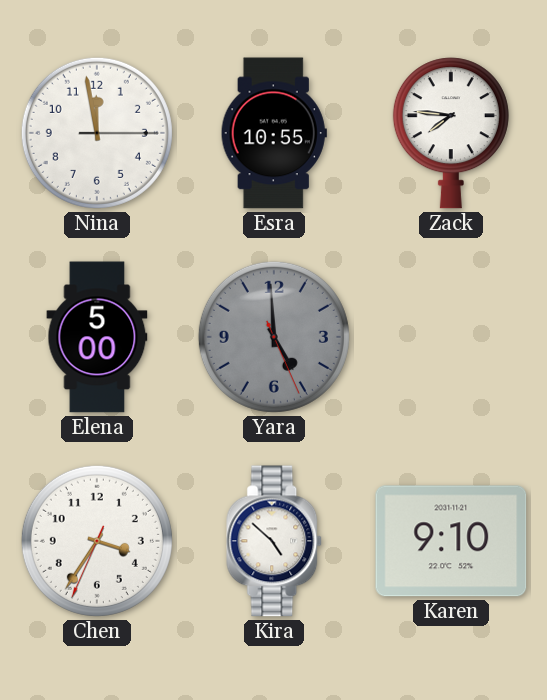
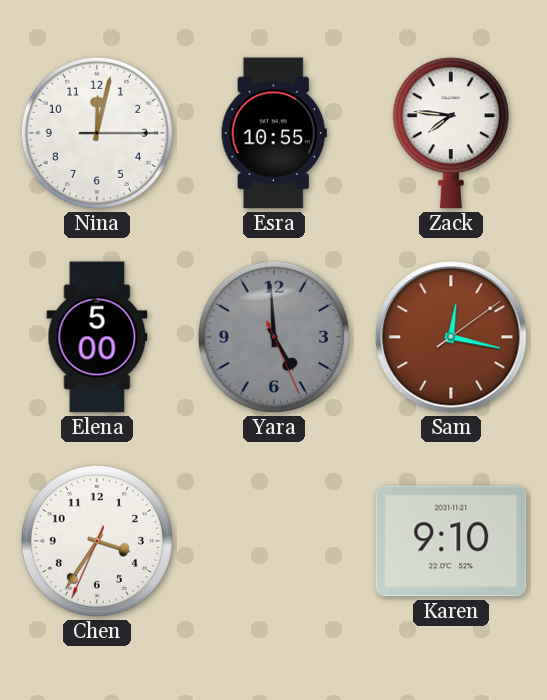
Nina: 11:58 -> 12:02
Sam: none -> 12:17
Kira: 4:52 -> none
